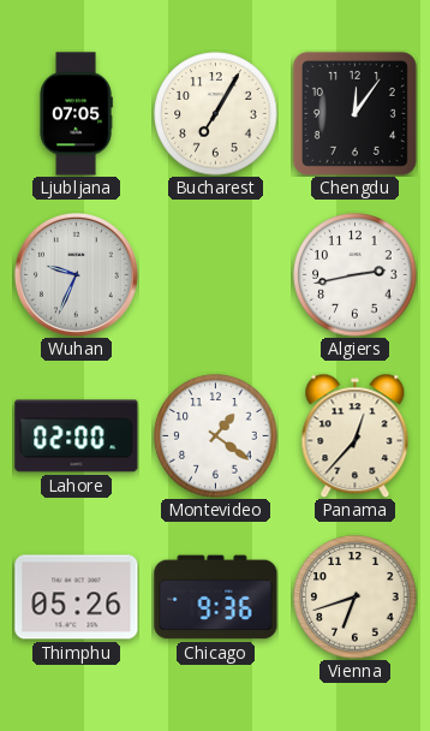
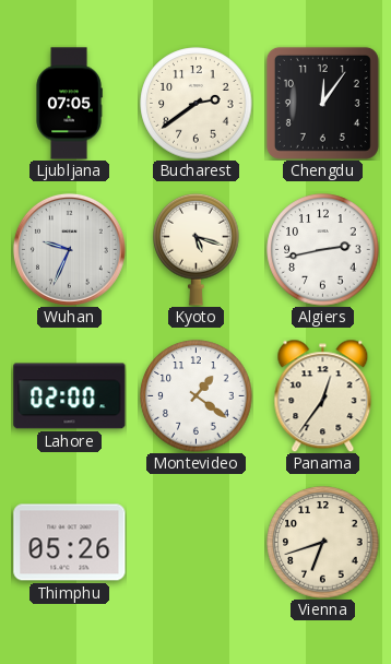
Bucharest: 7:05 -> 2:39
Kyoto: none -> 5:18
Panama: 12:37 -> 12:36
Chicago: 9:36 -> none
